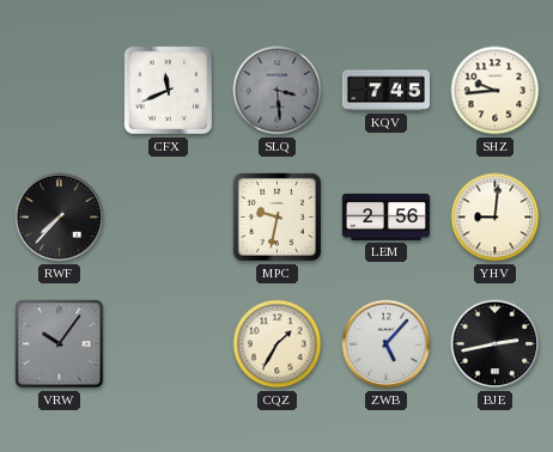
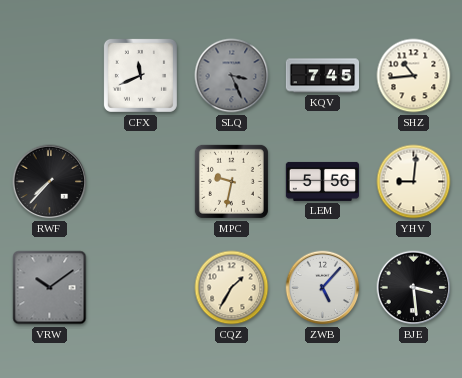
SLQ: 3:29 -> 3:26
SHZ: 9:44 -> 10:44
LEM: 2:56 -> 5:56
VRW: 10:06 -> 10:09
BJE: 2:43 -> 3:29
